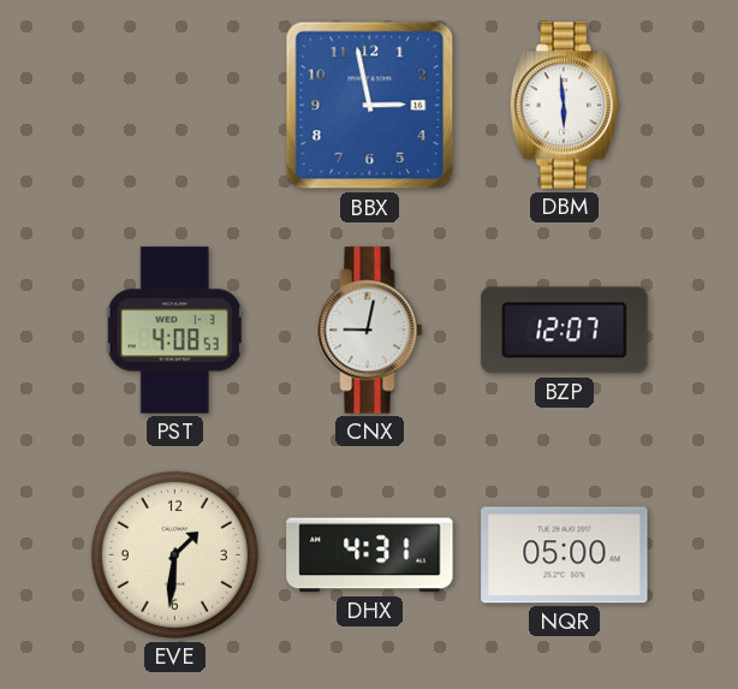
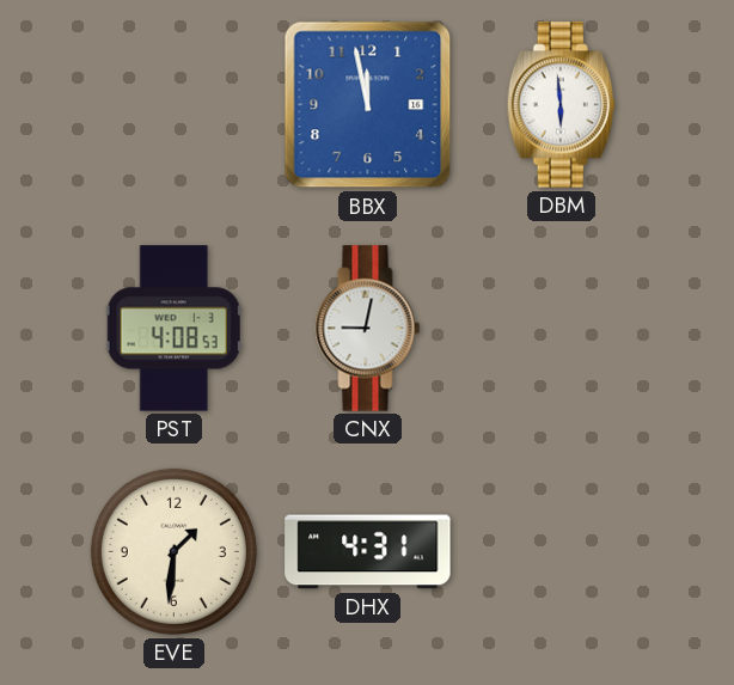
BBX: 2:58 -> 11:58
BZP: 12:07 -> none
NQR: 05:00 -> none
